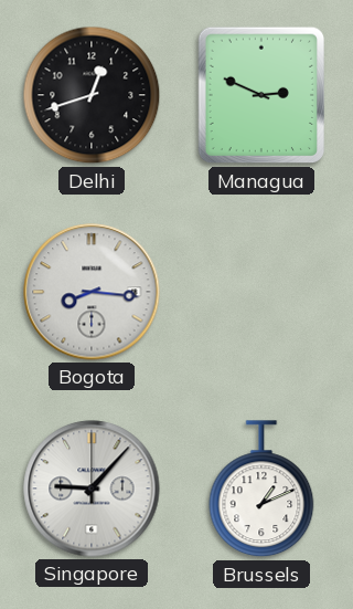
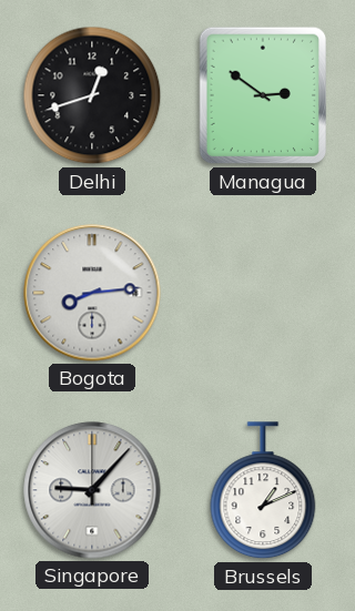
Managua: 2:49 -> 2:51
Bogota: 8:16 -> 8:14
